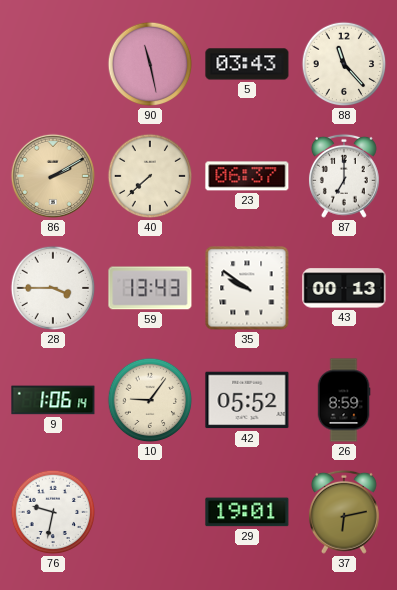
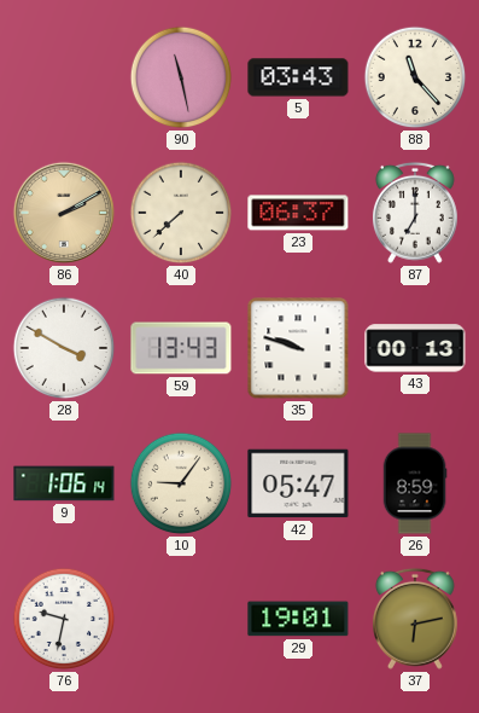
28: 3:45 -> 3:50
35: 9:51 -> 9:48
42: 05:52 -> 05:47
